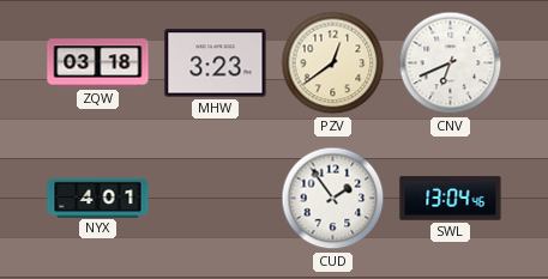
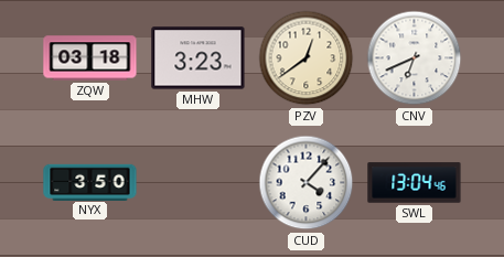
NYX: 4:01 -> 3:50
CUD: 1:54 -> 4:07
